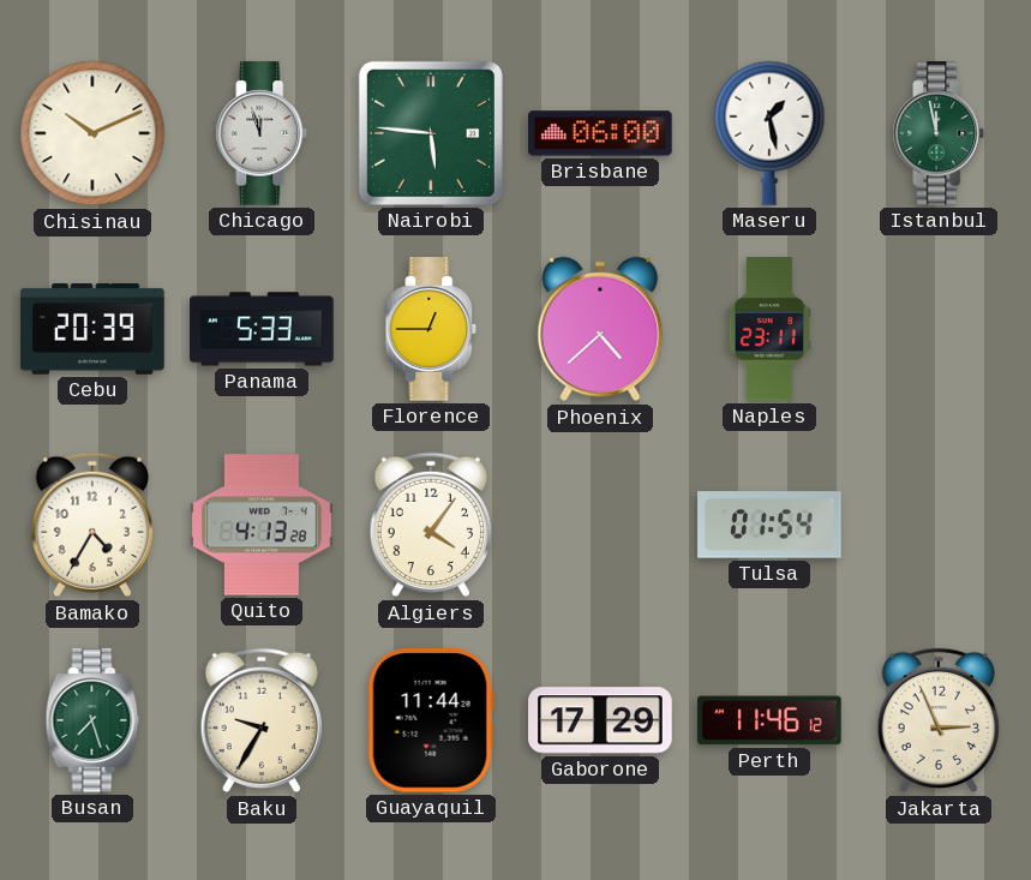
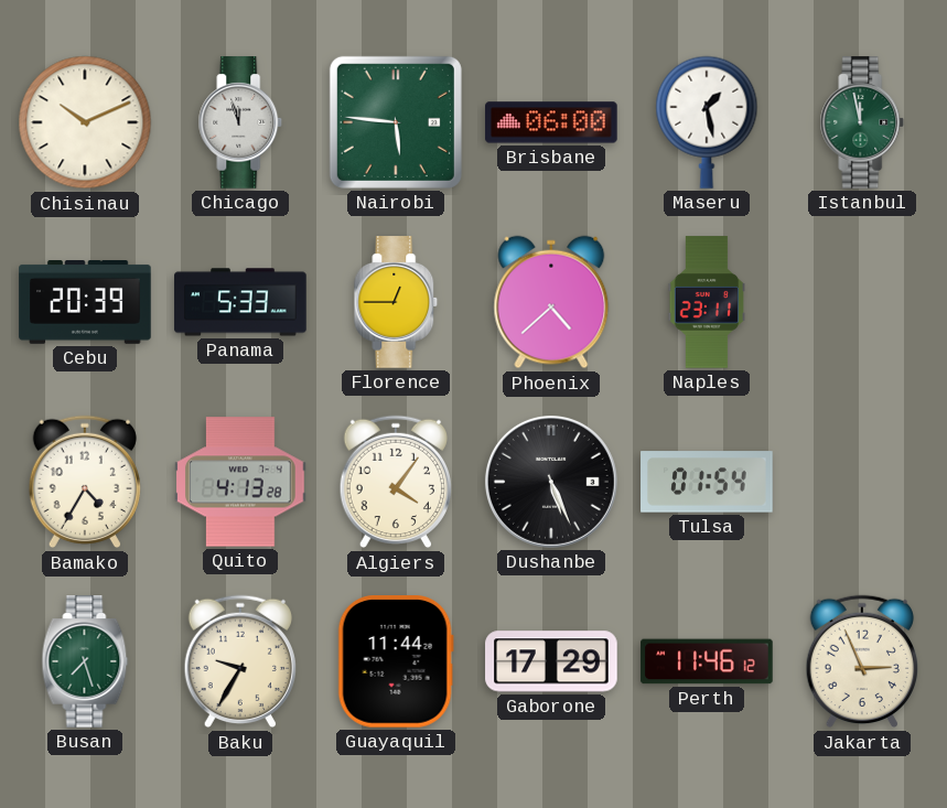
Dushanbe: none -> 5:26
